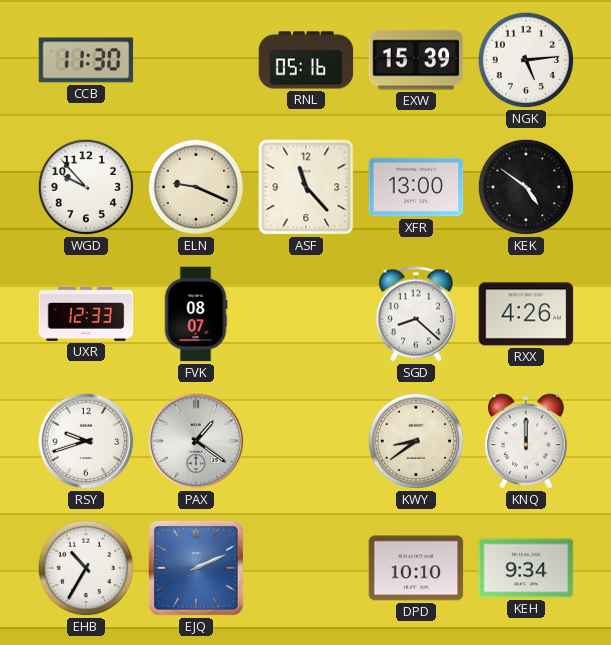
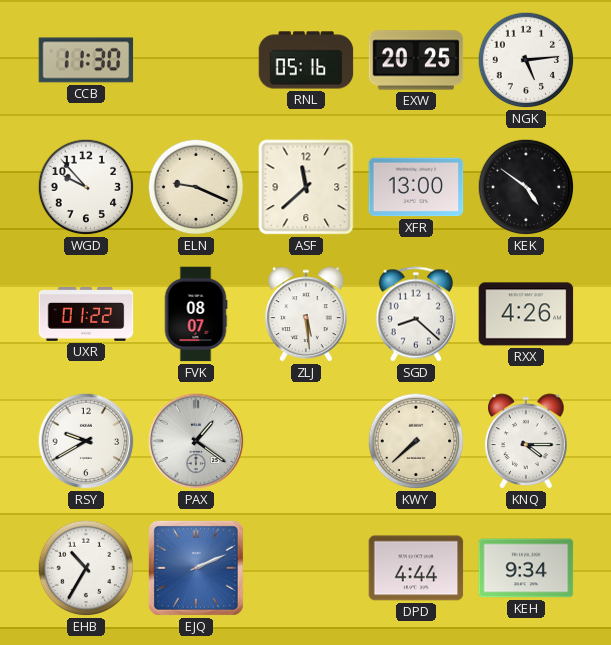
EXW: 15:39 -> 20:25
ASF: 11:23 -> 11:38
UXR: 12:33 -> 01:22
ZLJ: none -> 5:29
RSY: 9:42 -> 9:40
KWY: 8:39 -> 7:38
KNQ: 12:00 -> 4:15
DPD: 10:10 -> 4:44
